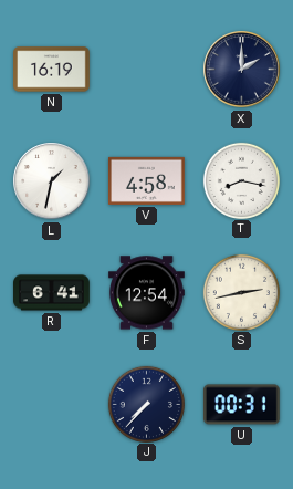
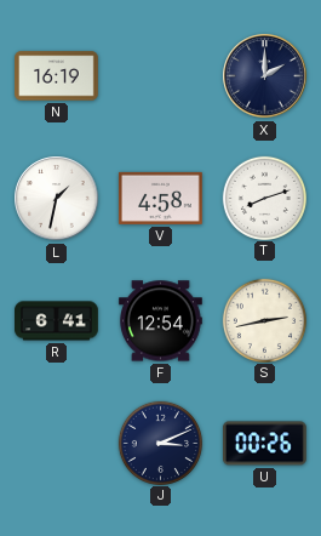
T: 8:17 -> 8:12
J: 7:37 -> 3:11
U: 00:31 -> 00:26
